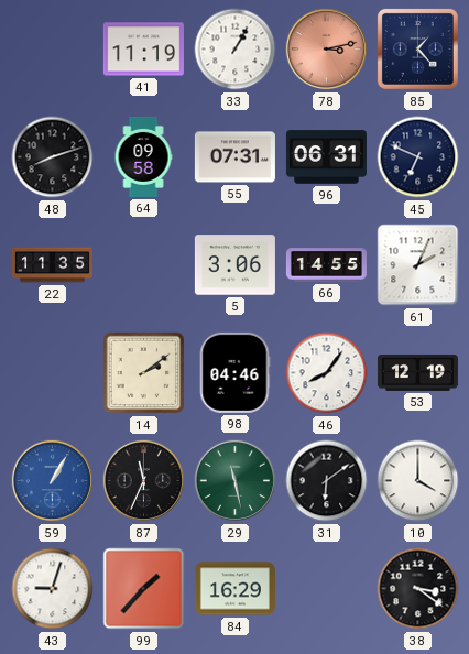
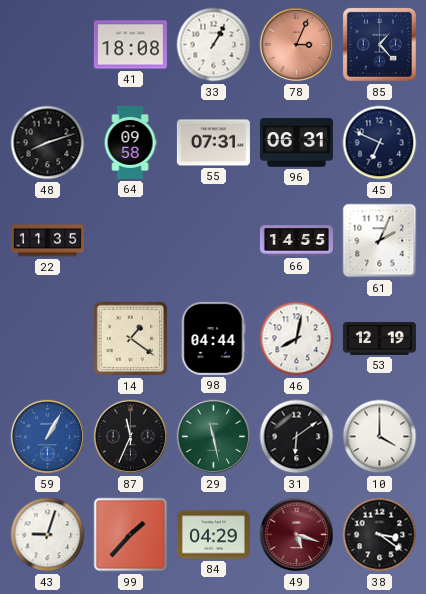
41: 11:19 -> 18:08
78: 3:13 -> 3:04
5: 3:06 -> none
14: 2:09 -> 1:21
98: 04:46 -> 04:44
46: 8:06 -> 8:02
84: 16:29 -> 04:29
49: none -> 5:18
